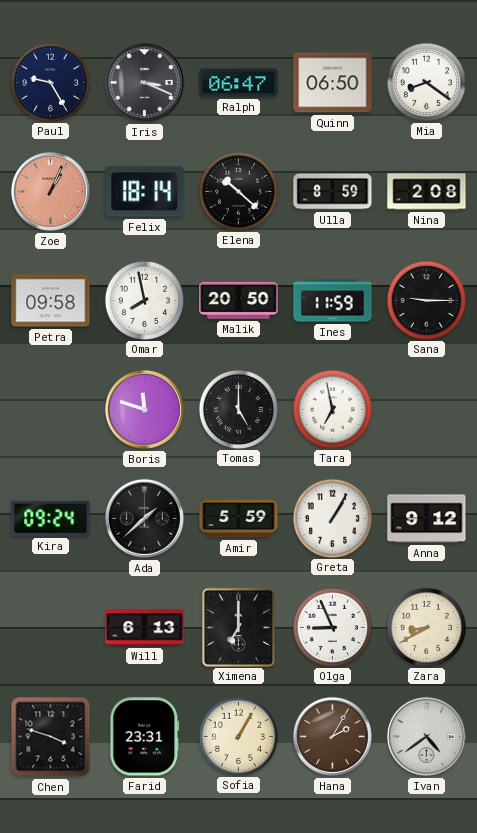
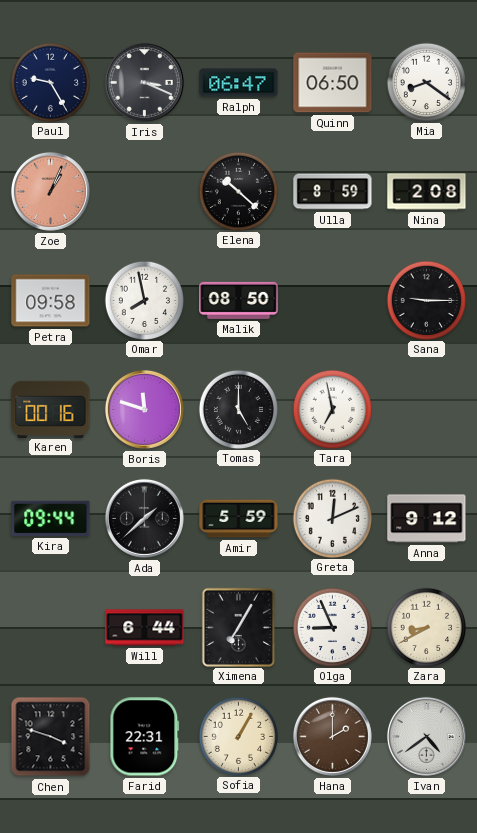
Felix: 18:14 -> none
Malik: 20:50 -> 08:50
Ines: 11:59 -> none
Karen: none -> 00:16
Kira: 09:24 -> 09:44
Greta: 1:05 -> 12:11
Will: 6:13 -> 6:44
Ximena: 7:00 -> 7:05
Farid: 23:31 -> 22:31
Hana: 2:05 -> 2:00
